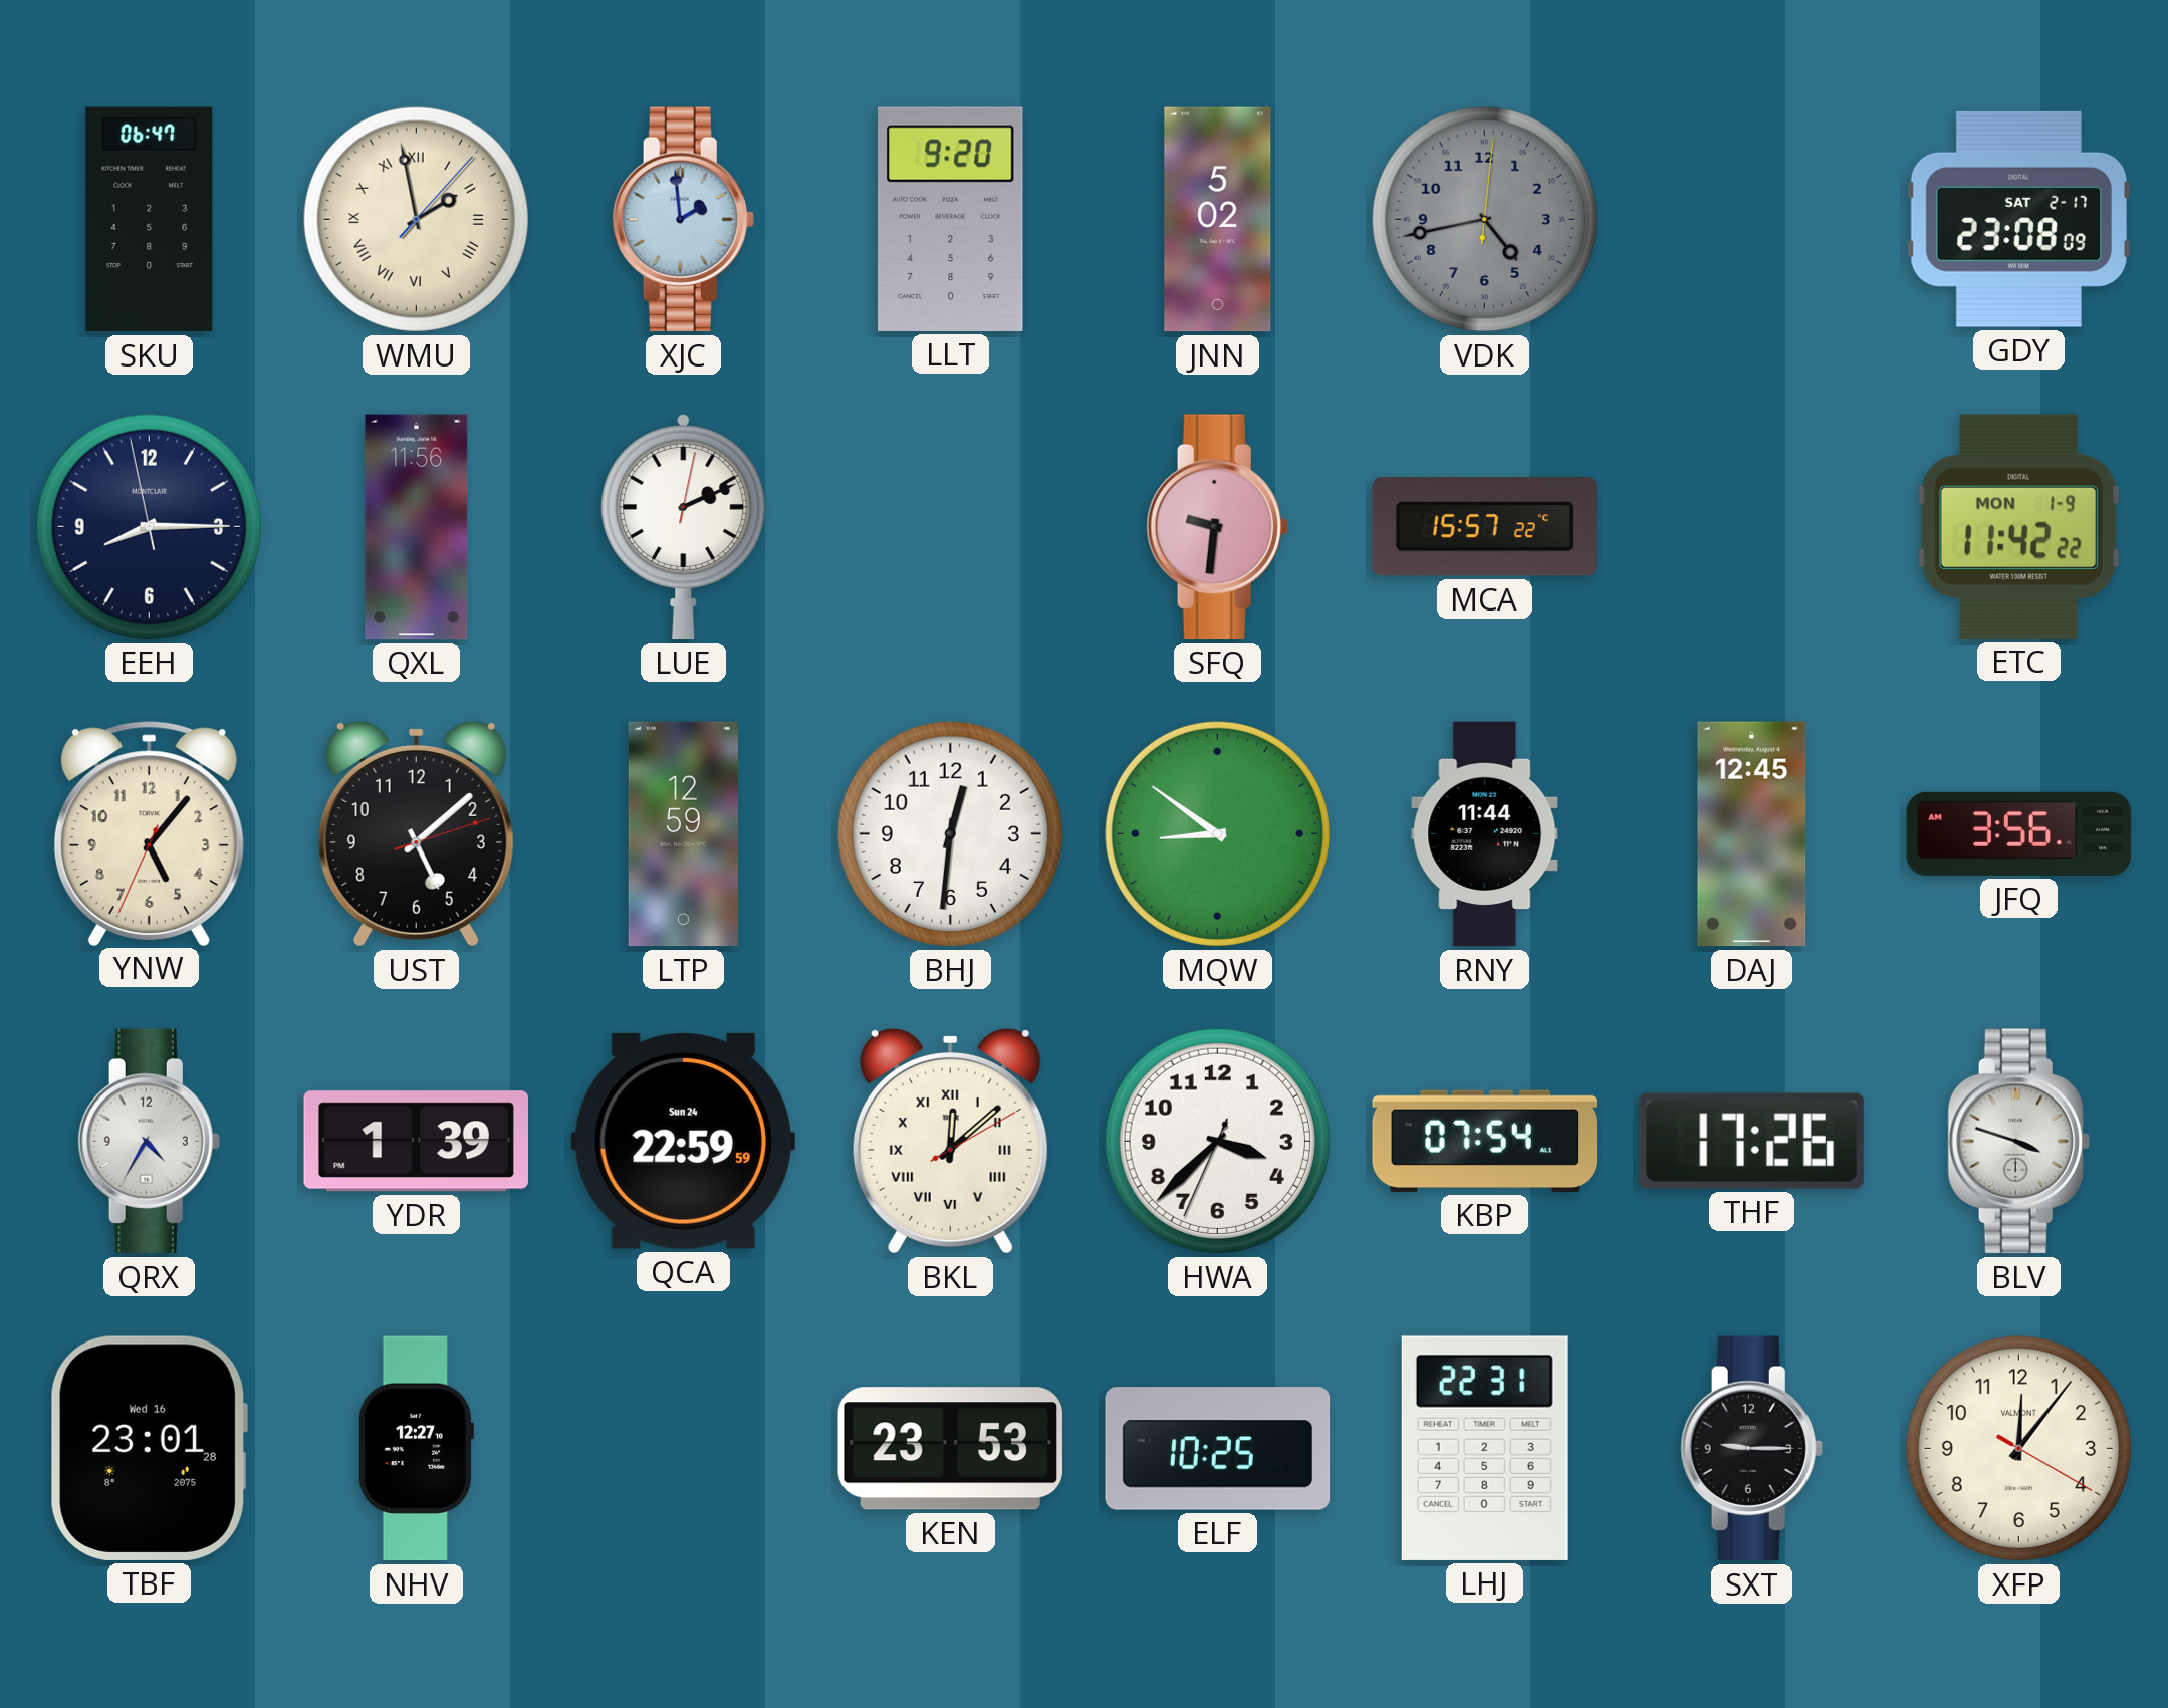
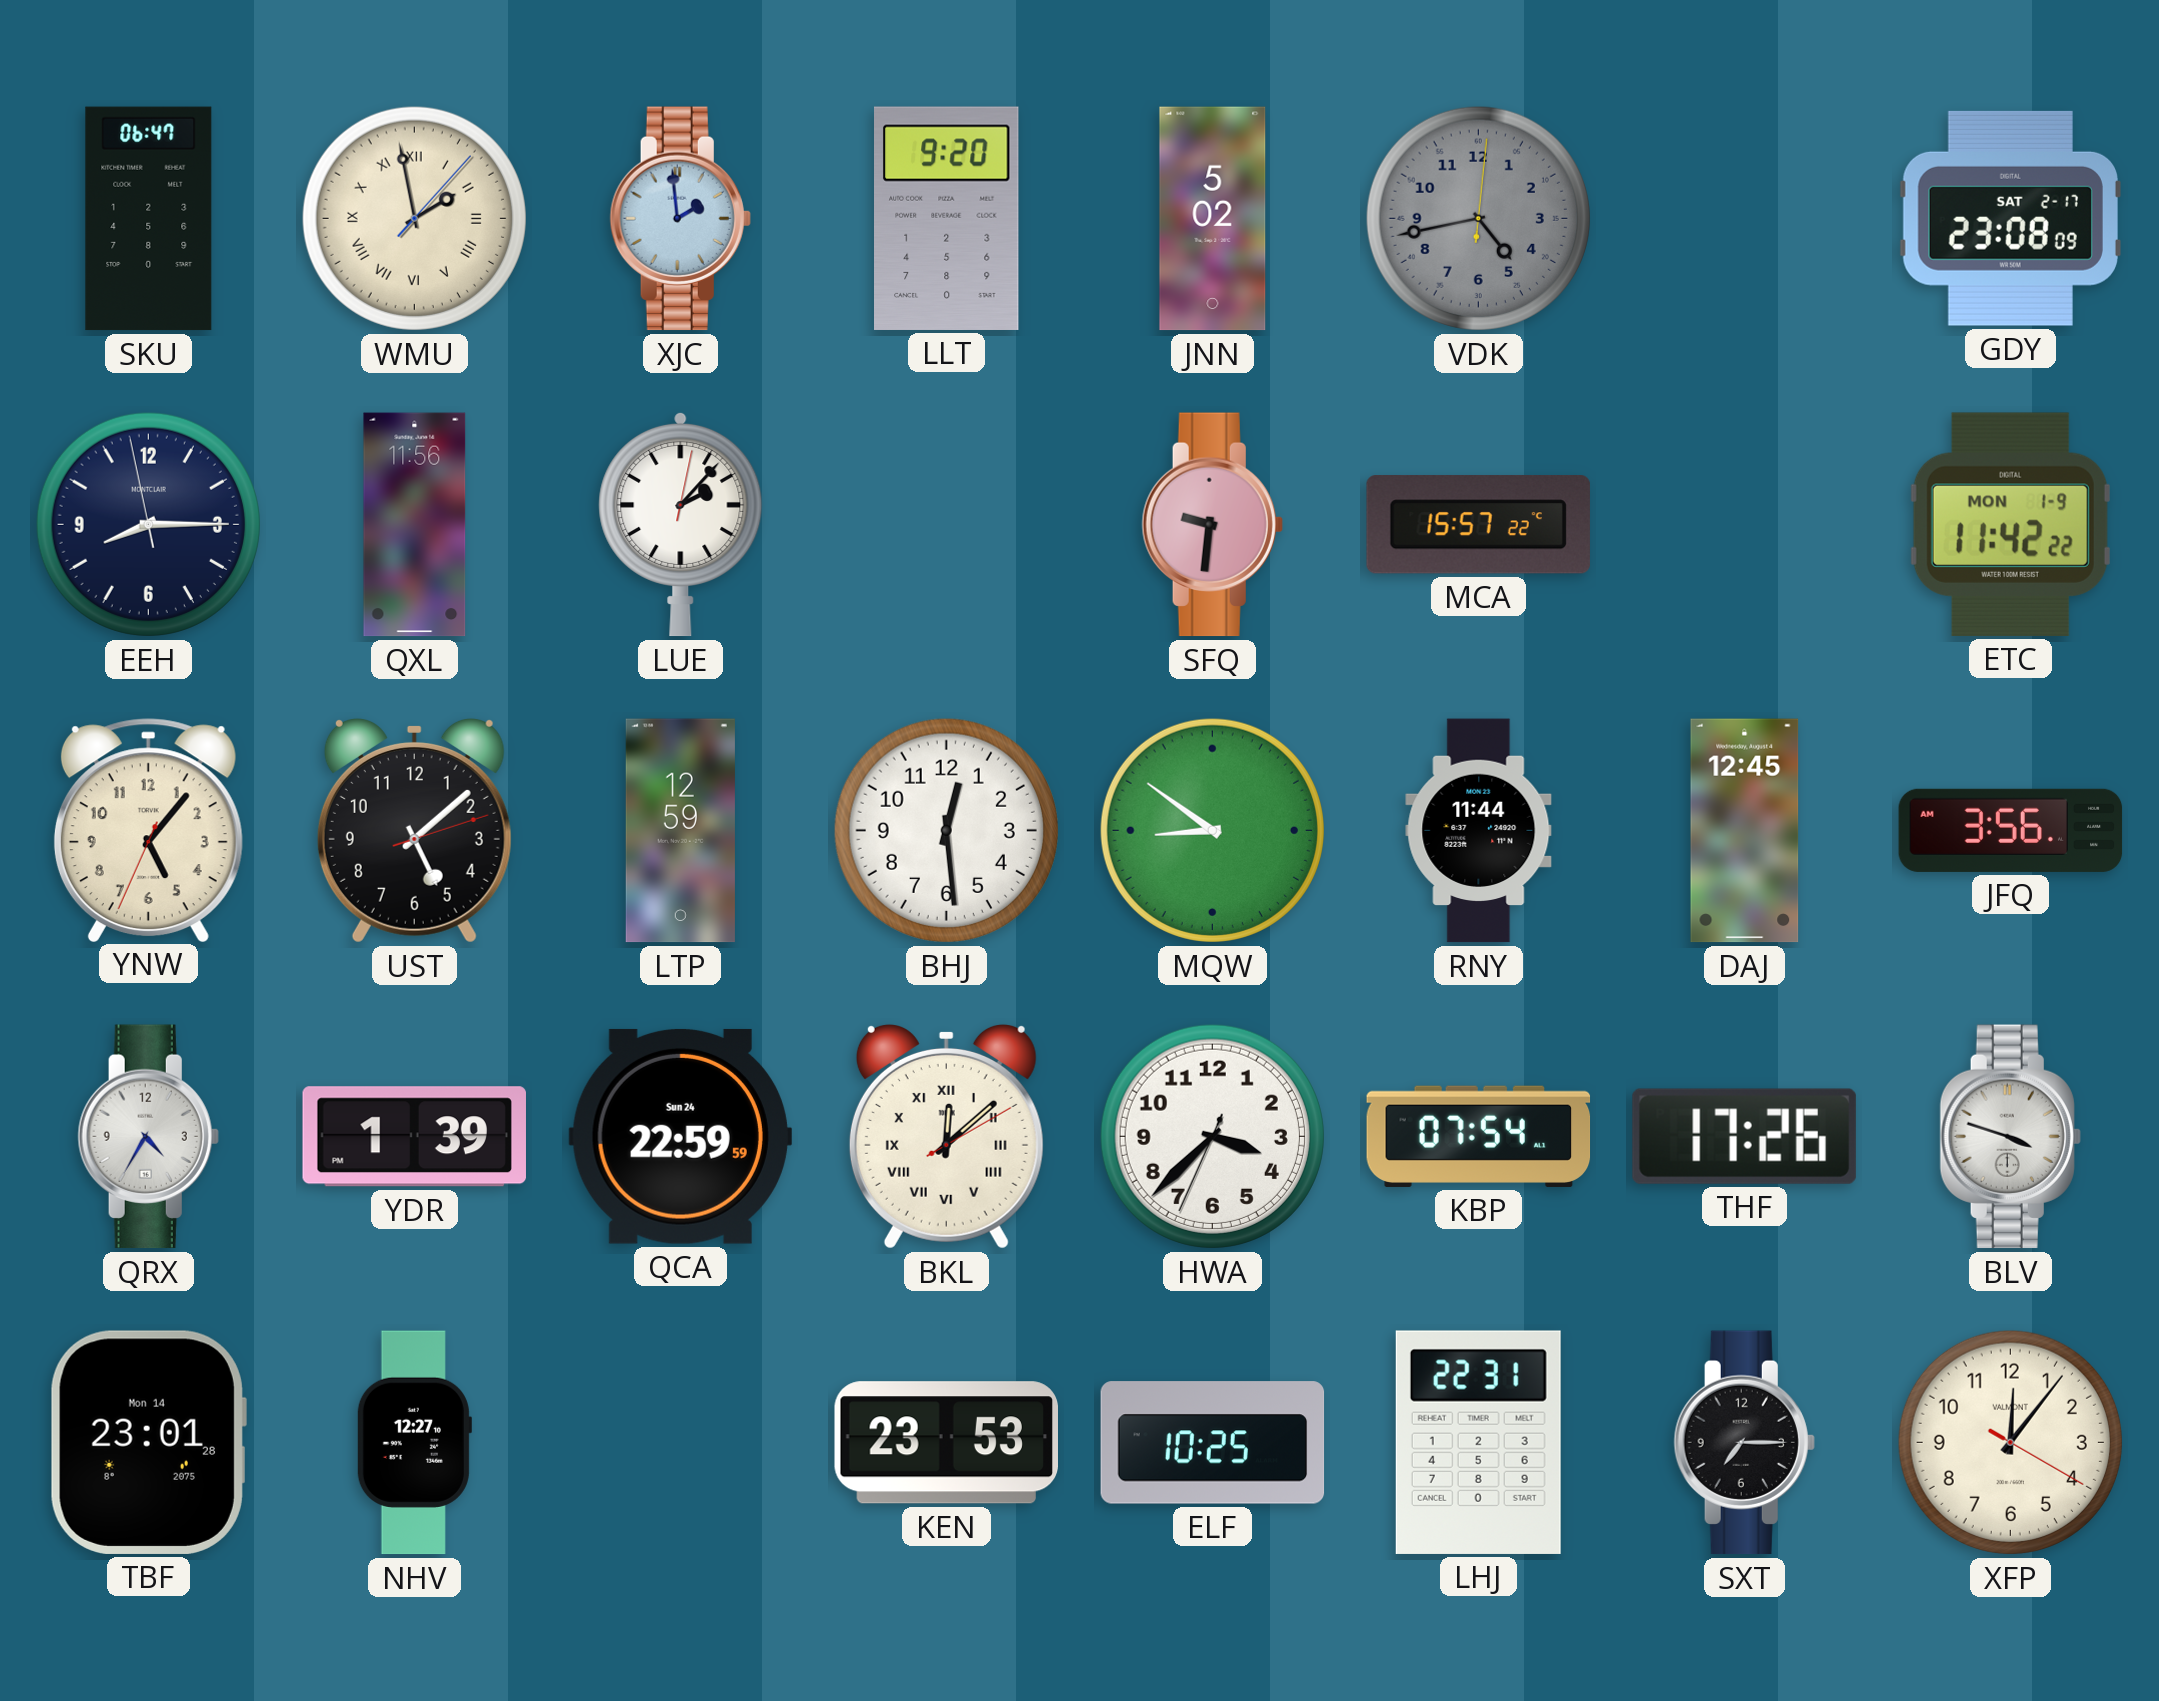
LUE: 2:11 -> 2:07
BHJ: 12:31 -> 12:29
TBF date: Wed 16 -> Mon 14
SXT: 9:15 -> 7:15
